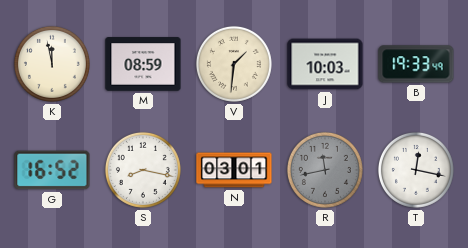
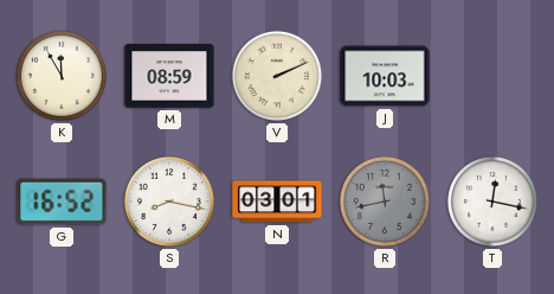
K: 11:58 -> 11:55
V: 1:31 -> 2:11
B: 19:33 -> none
